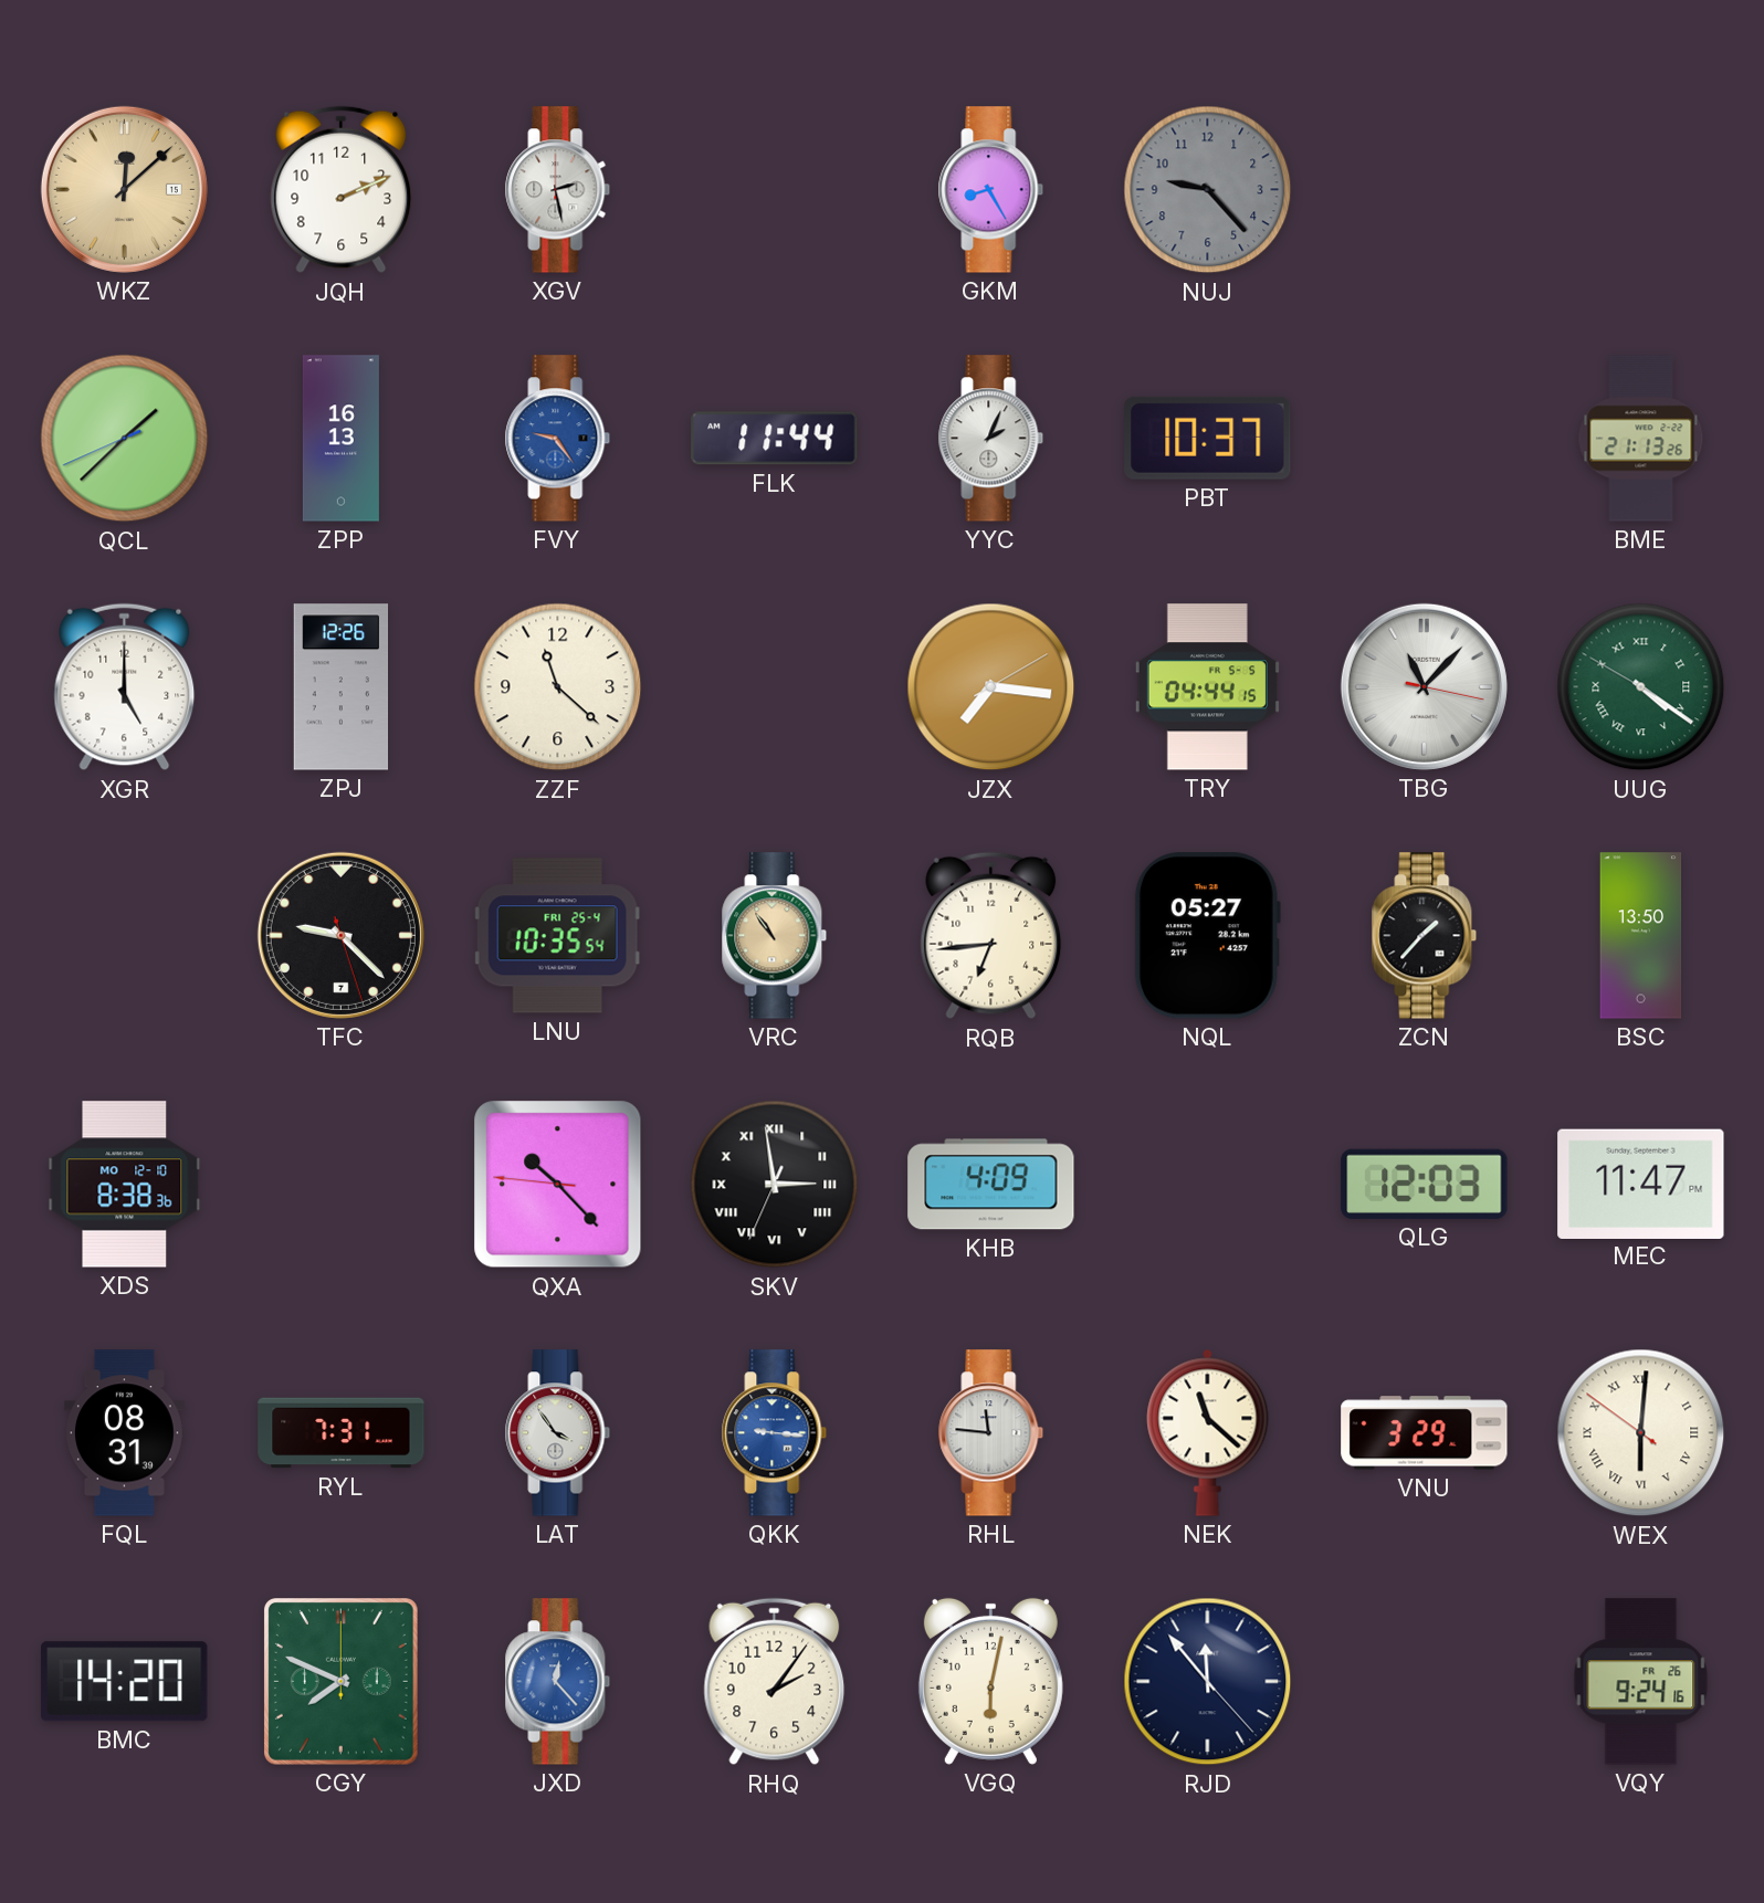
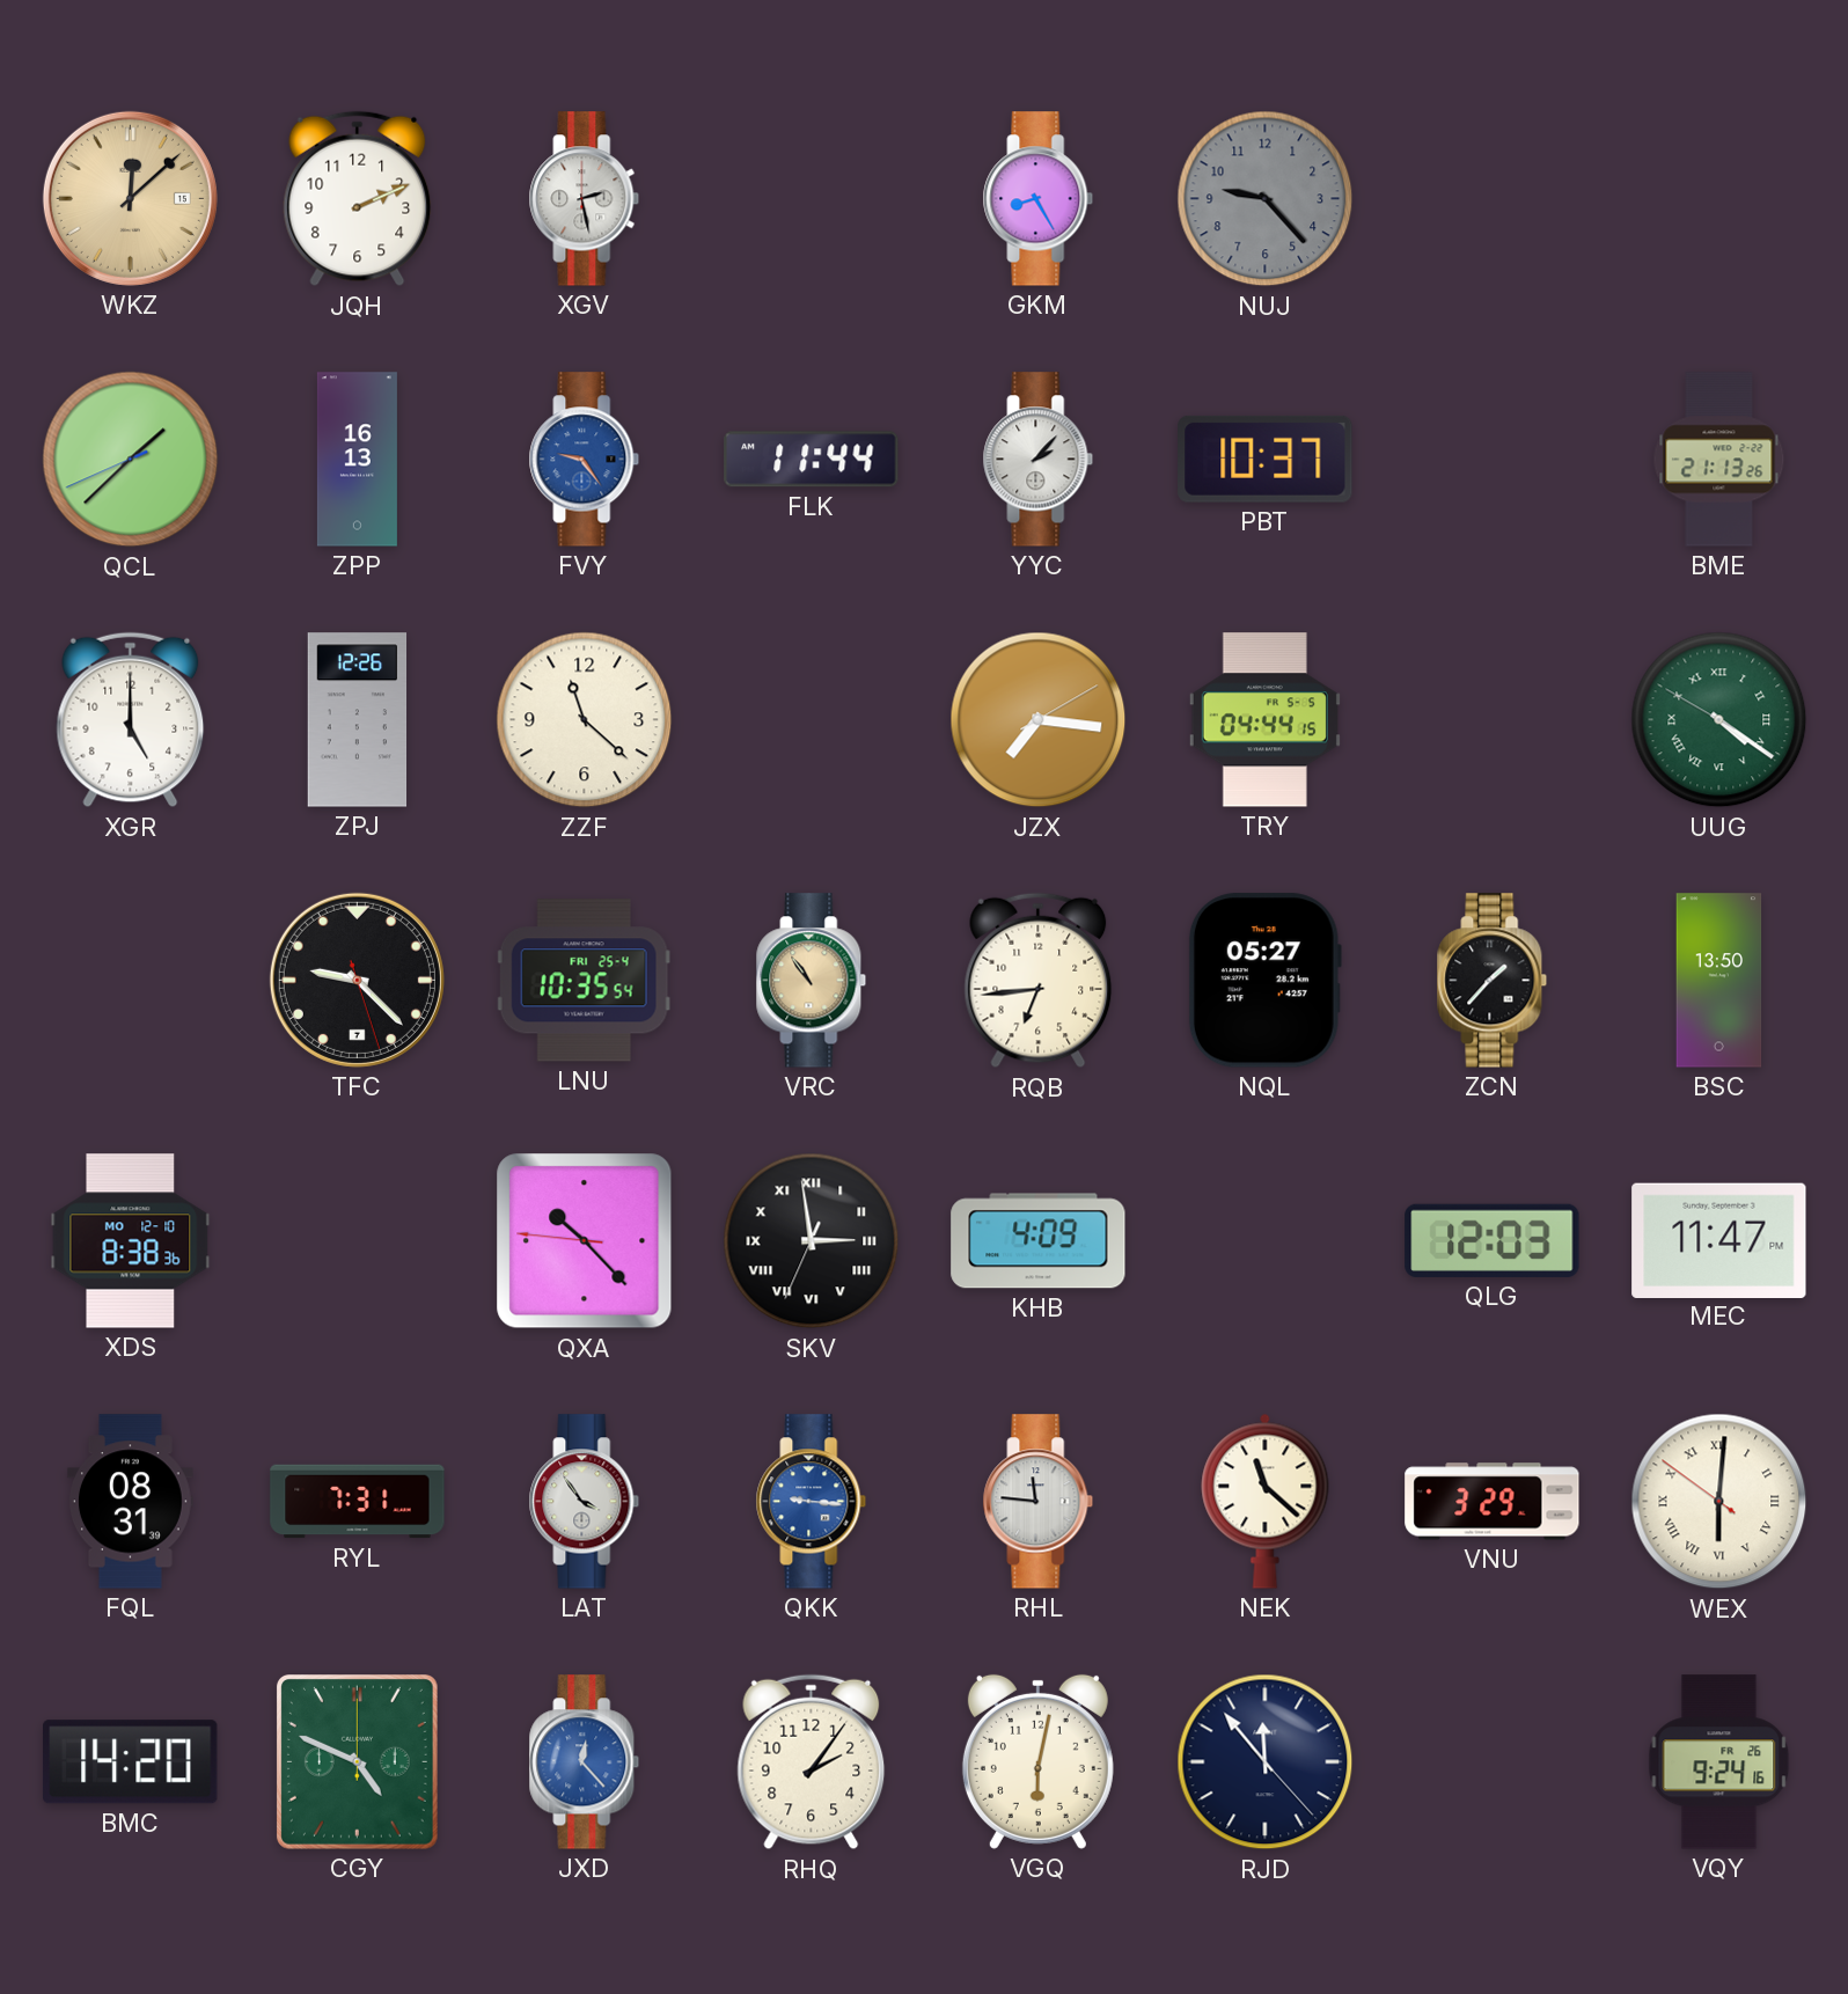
YYC: 2:04 -> 2:07
TBG: 11:07 -> none
CGY: 7:49 -> 4:49
